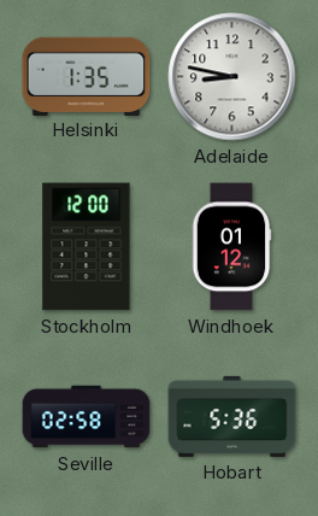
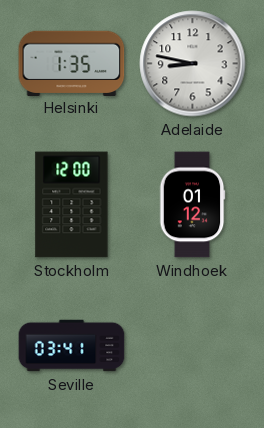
Seville: 02:58 -> 03:41
Hobart: 5:36 -> none
